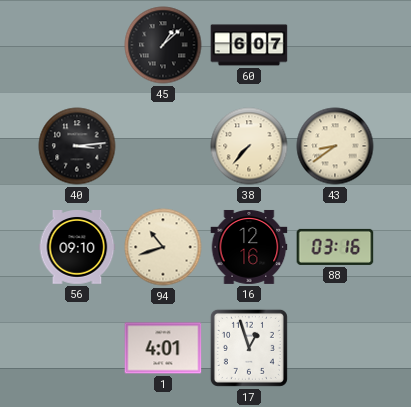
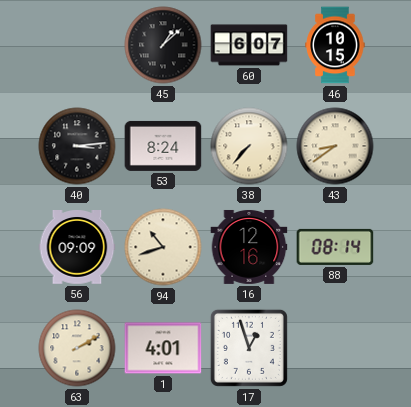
46: none -> 10:15
53: none -> 8:24
56: 09:10 -> 09:09
88: 03:16 -> 08:14
63: none -> 2:10
